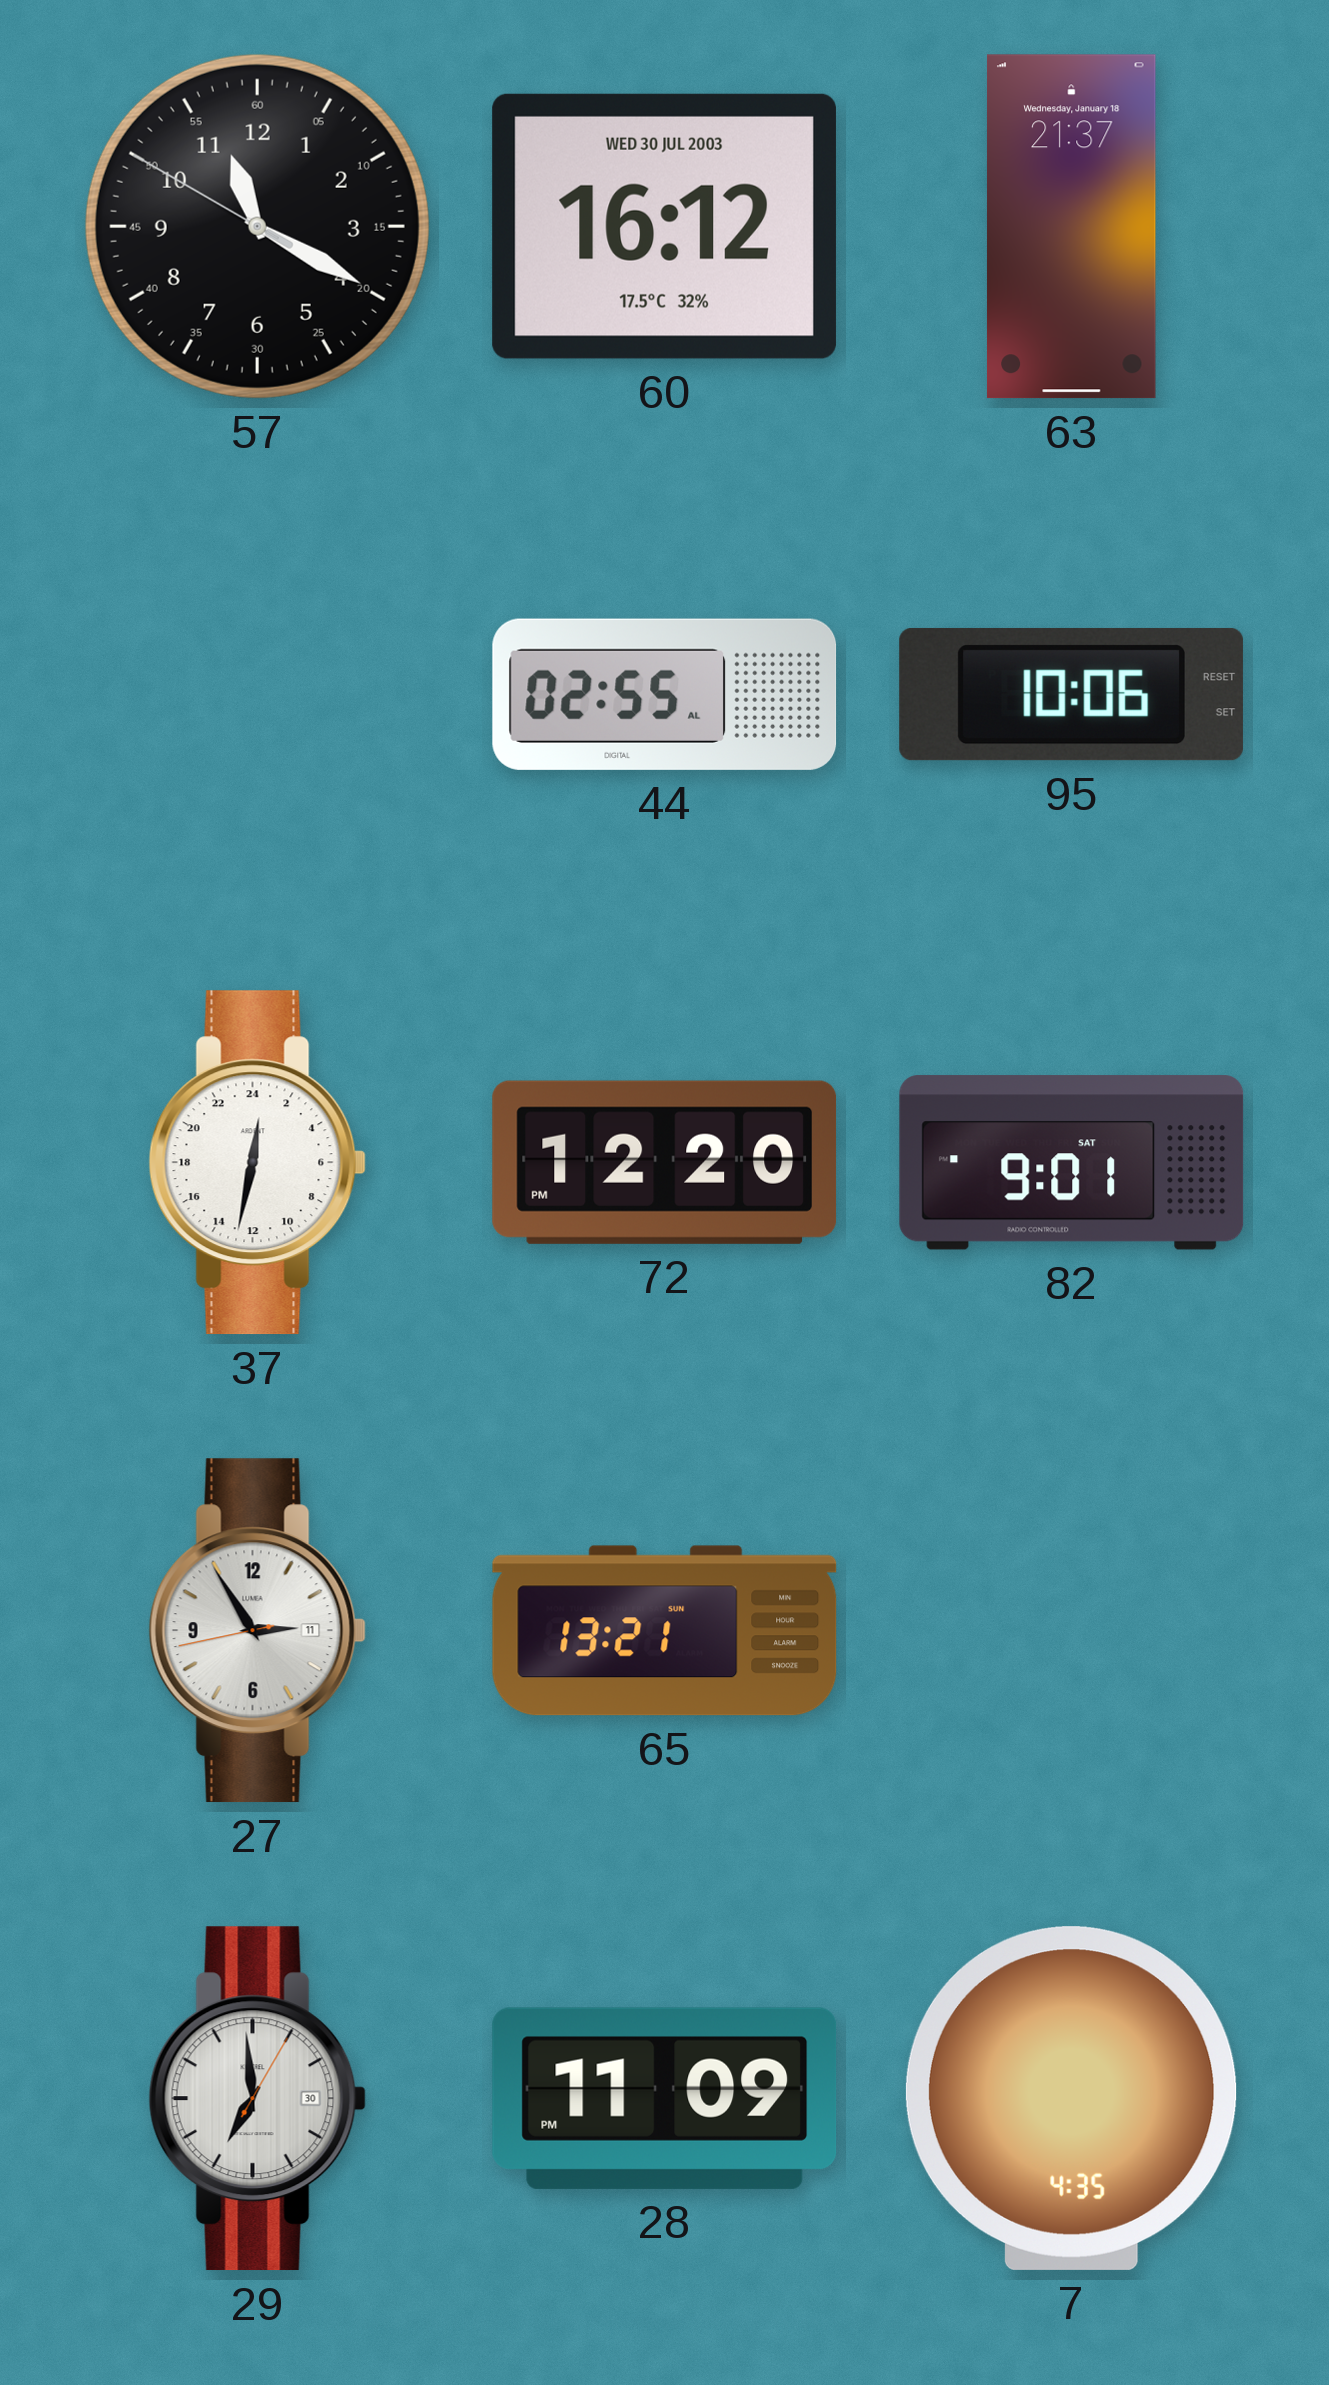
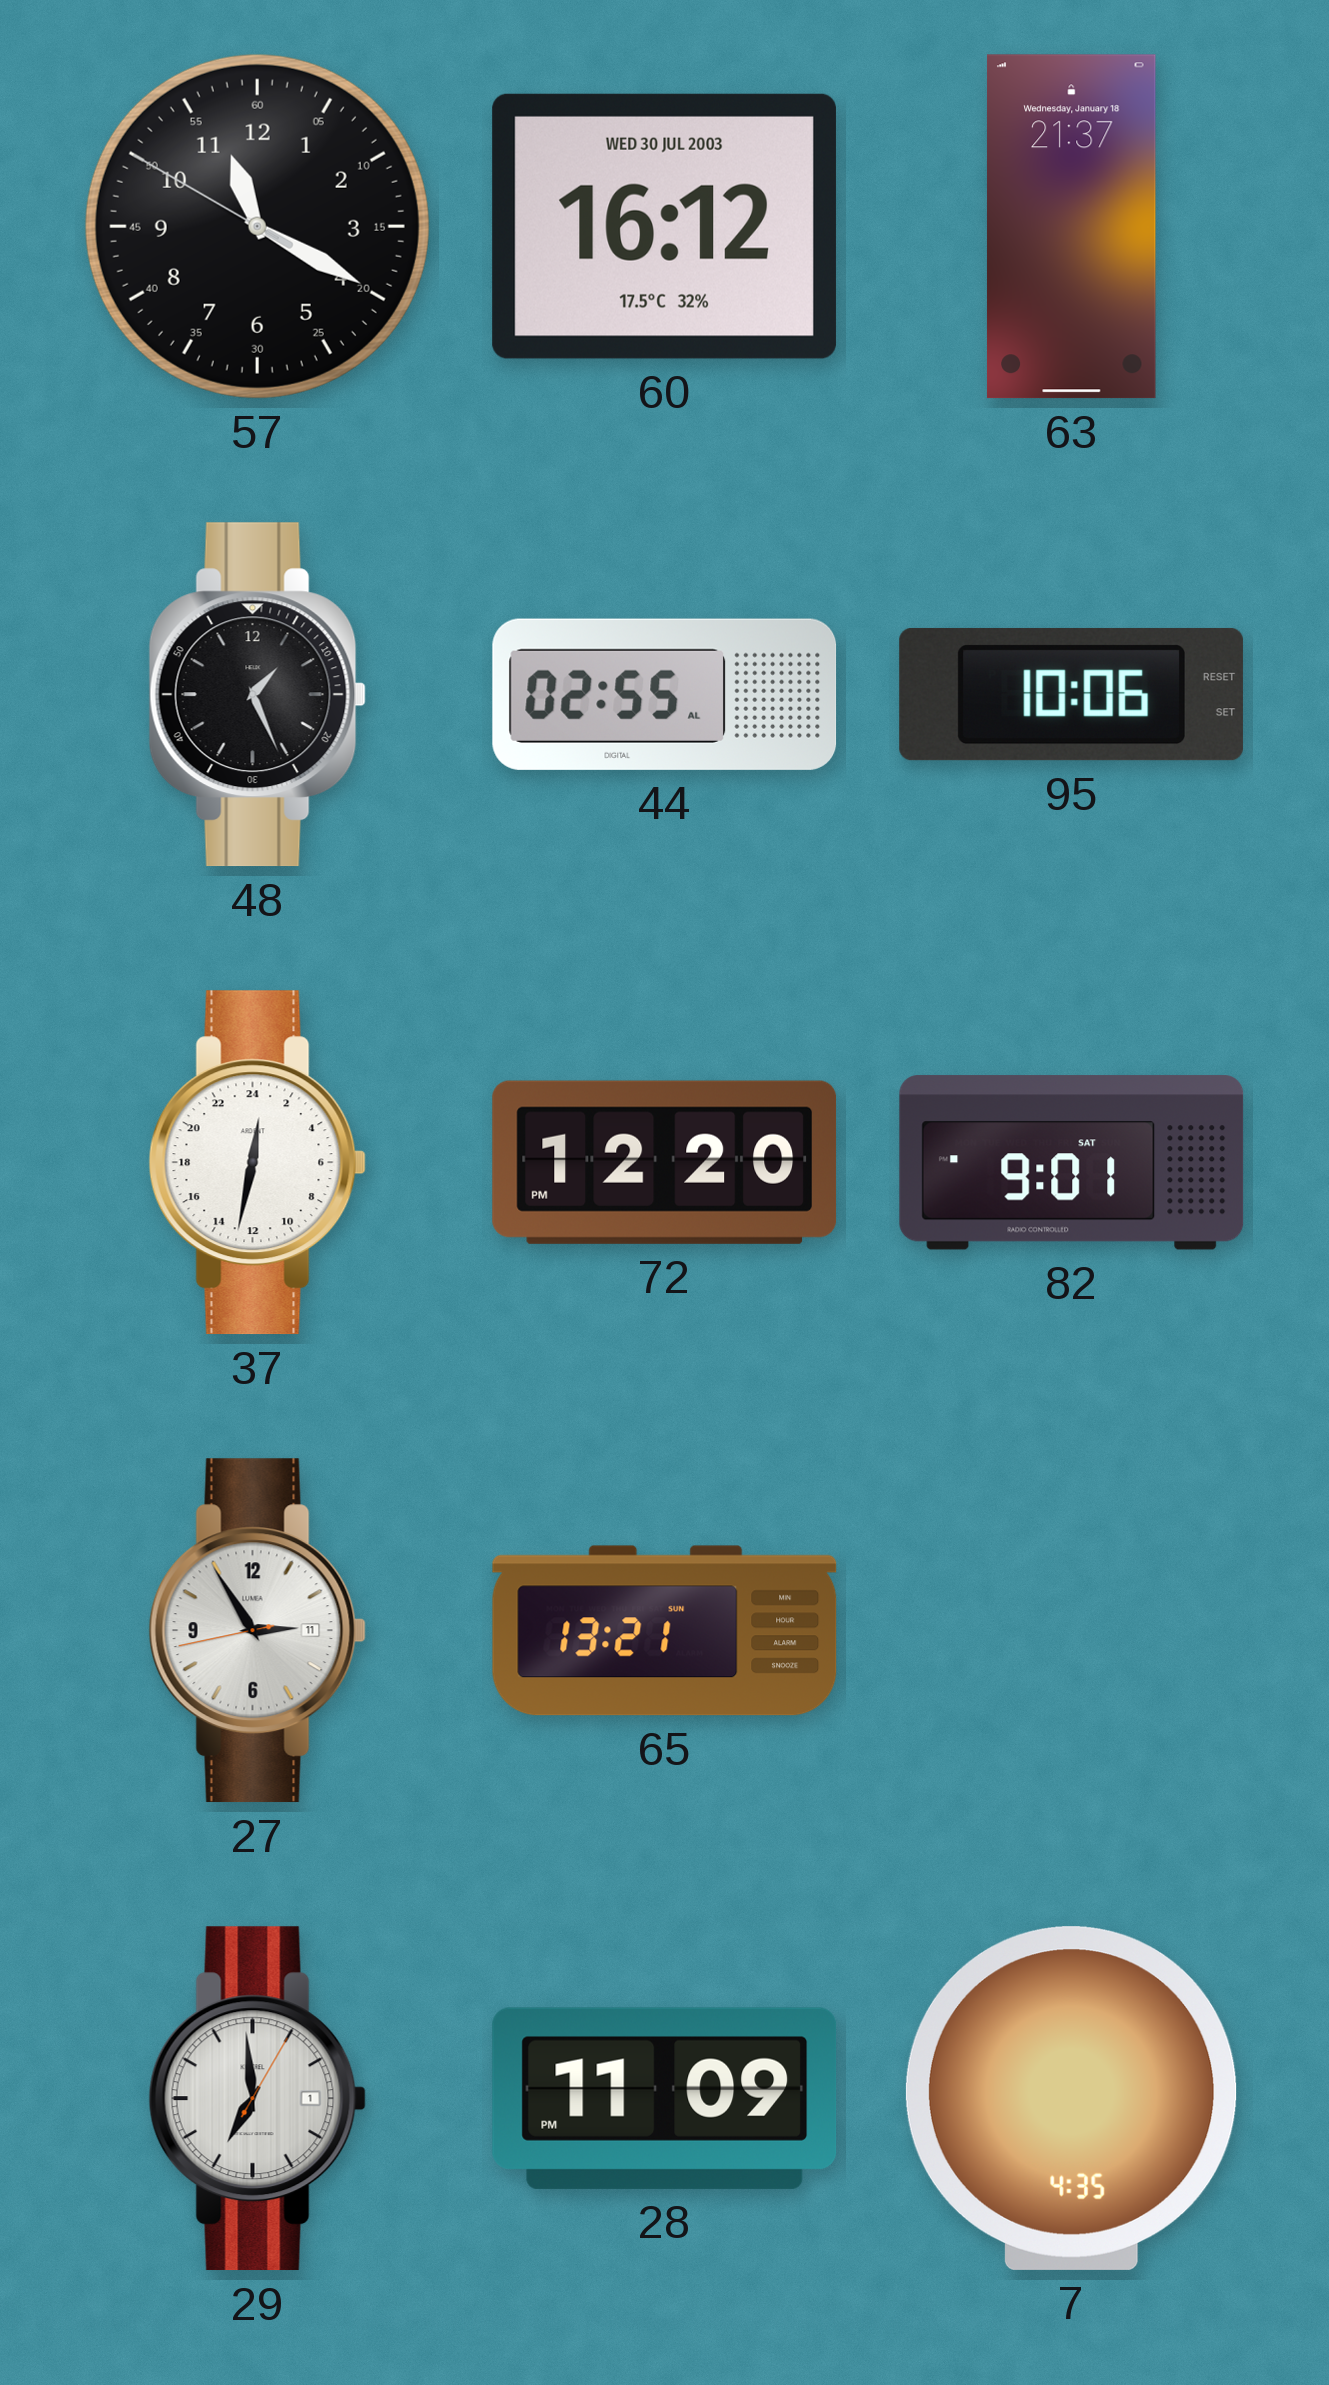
48: none -> 1:26
29 date: 30 -> 1
